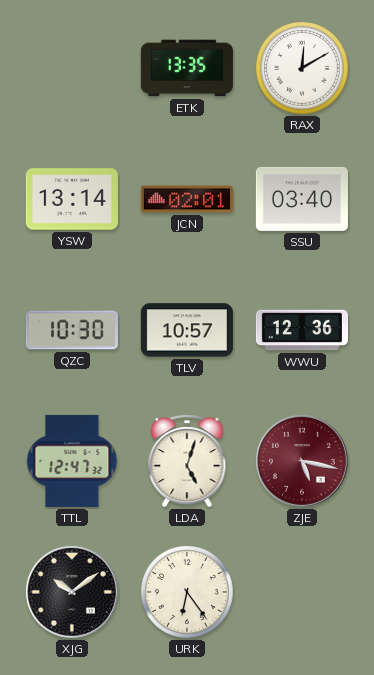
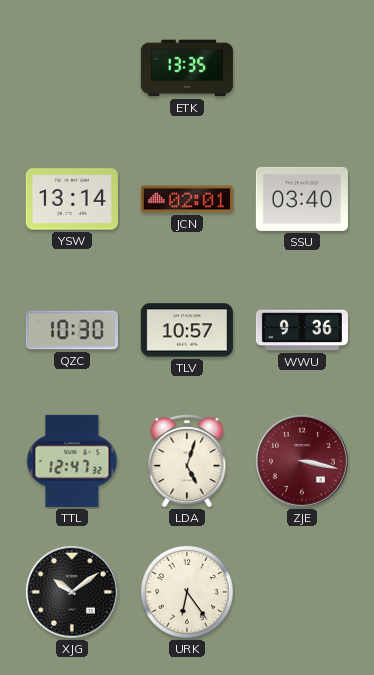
RAX: 12:10 -> none
WWU: 12:36 -> 9:36
ZJE: 5:17 -> 3:17
